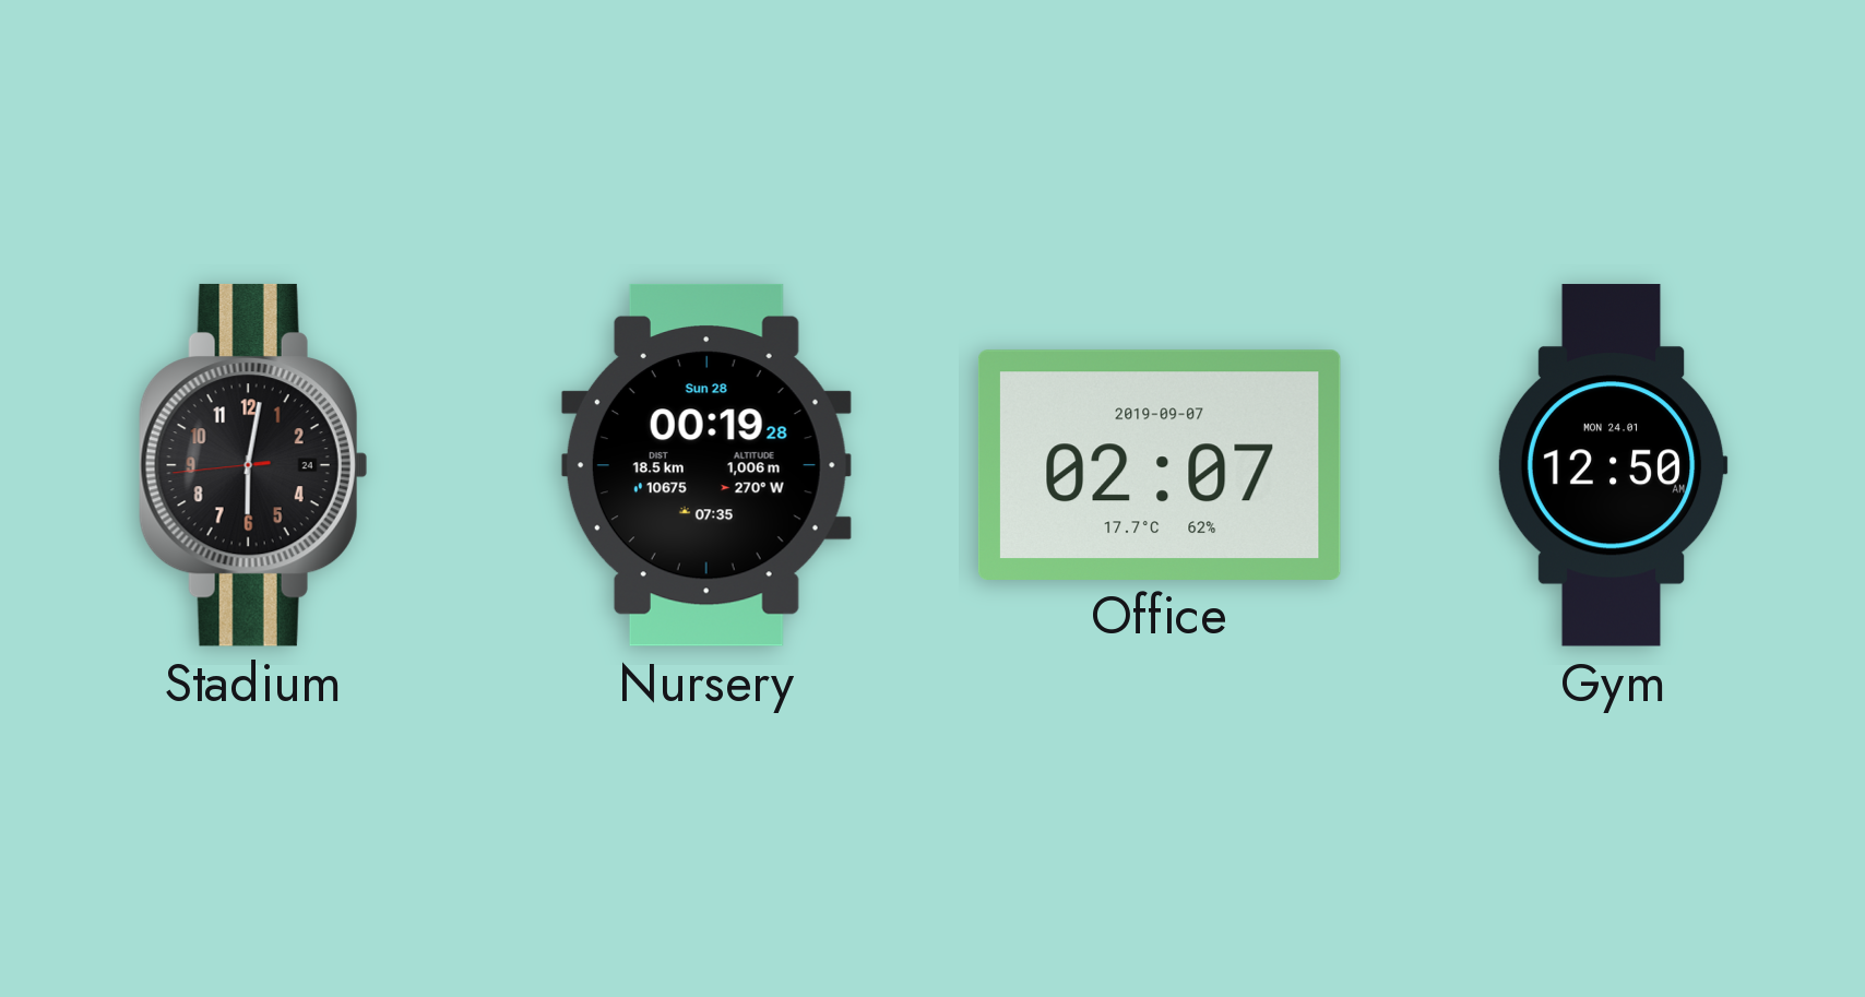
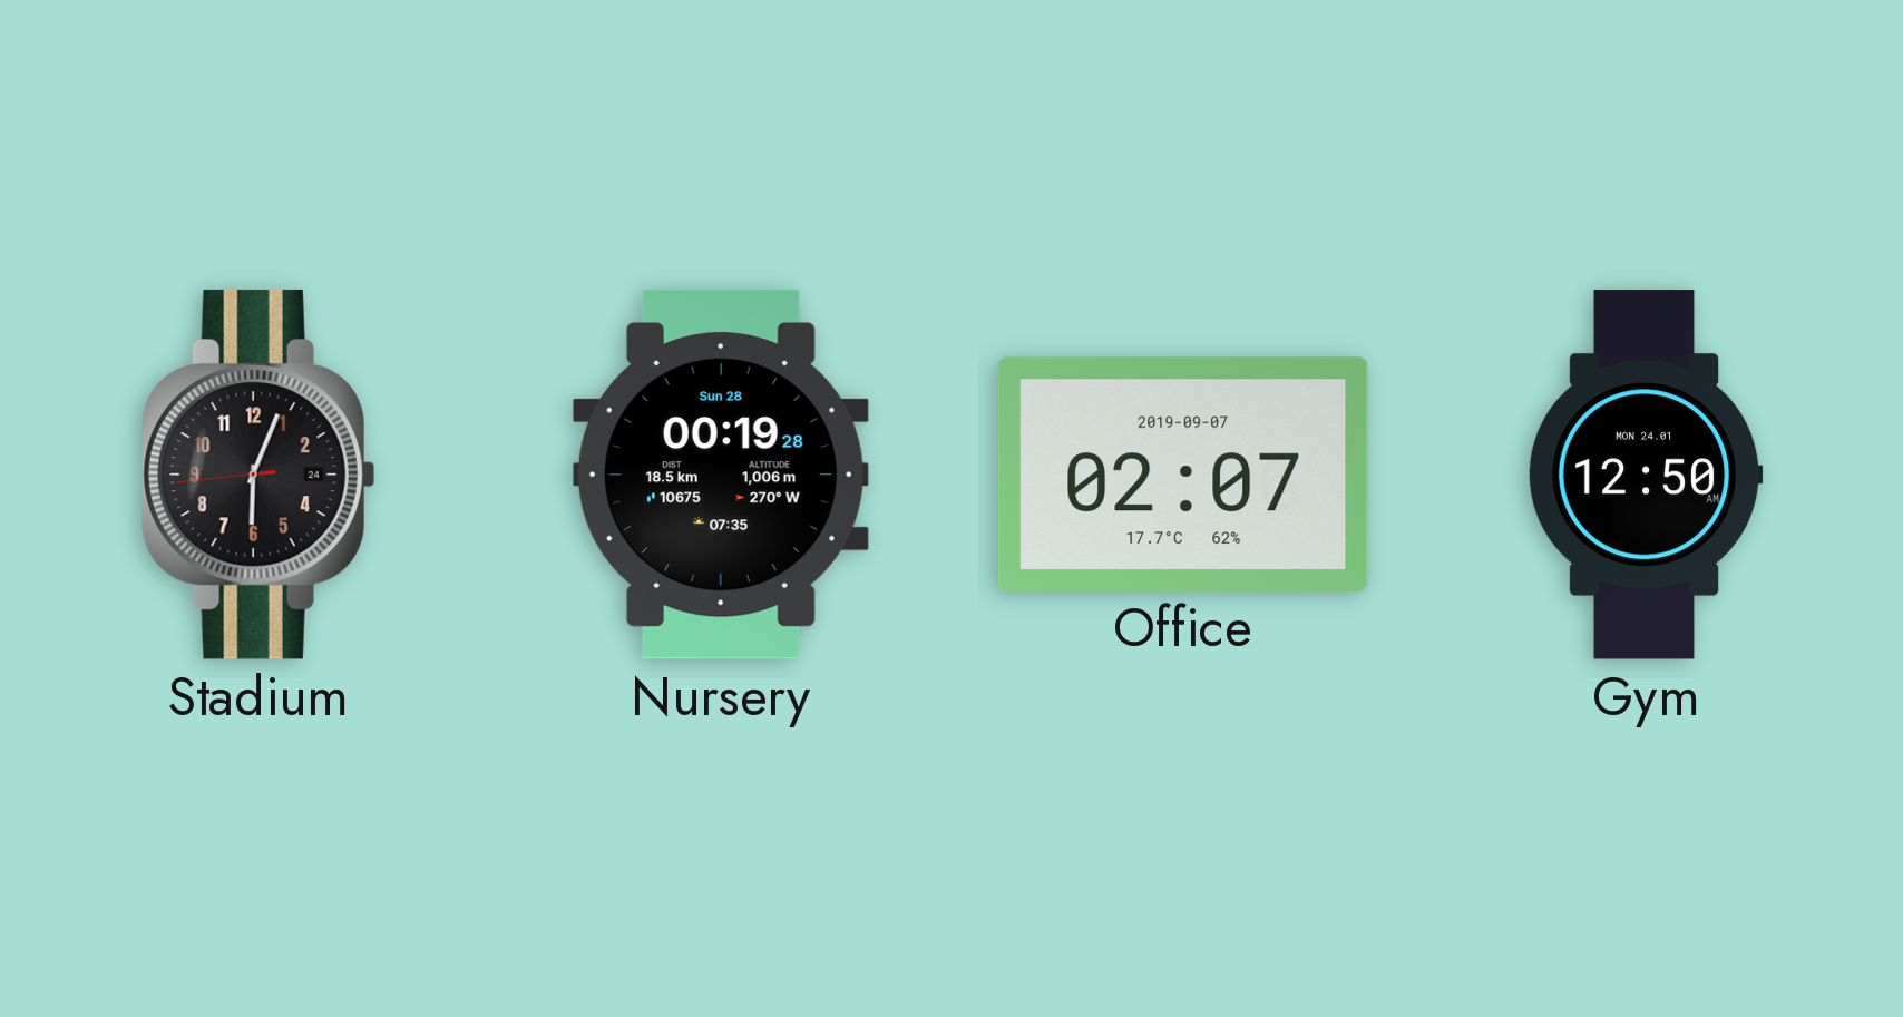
Stadium: 6:01 -> 6:03
